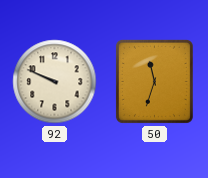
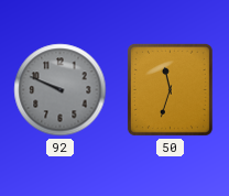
92 dial: cream -> grey
